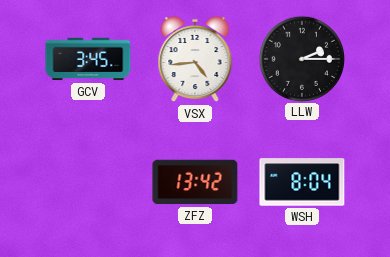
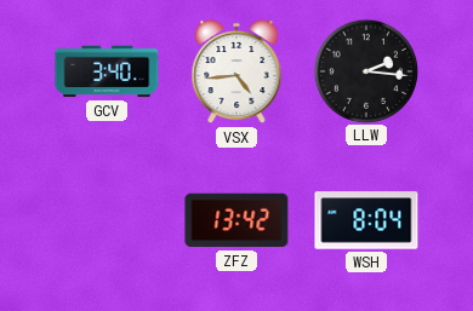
GCV: 3:45 -> 3:40
LLW: 2:15 -> 2:16
